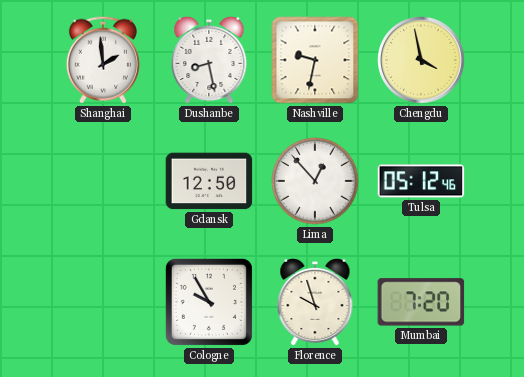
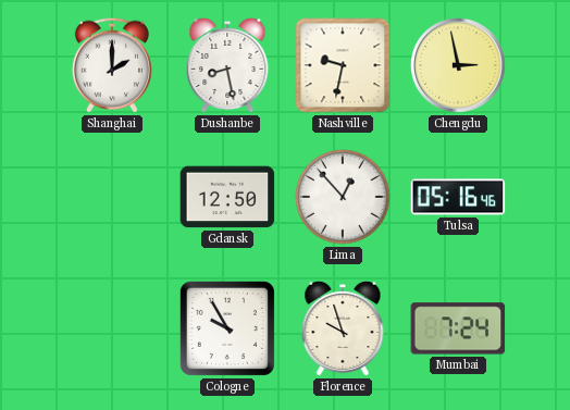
Shanghai: 1:59 -> 2:00
Chengdu: 3:58 -> 2:58
Tulsa: 05:12 -> 05:16
Mumbai: 7:20 -> 7:24
